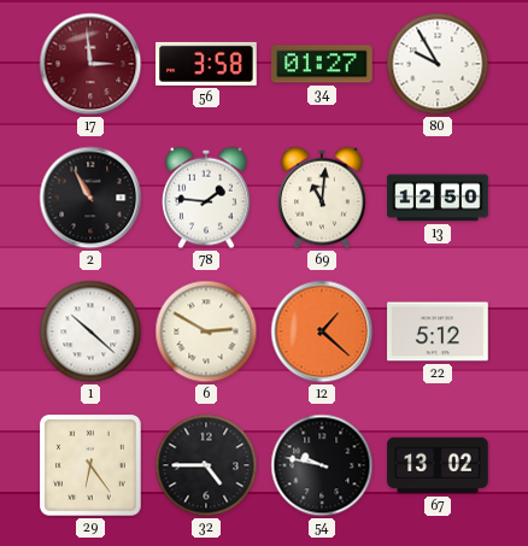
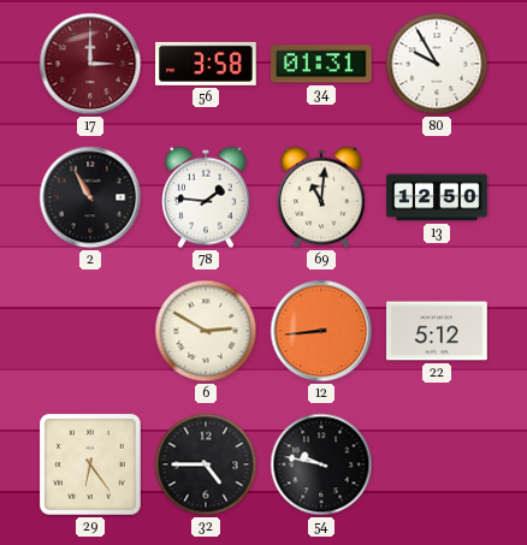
17: 2:59 -> 3:00
34: 01:27 -> 01:31
1: 10:22 -> none
12: 1:22 -> 8:44
67: 13:02 -> none
